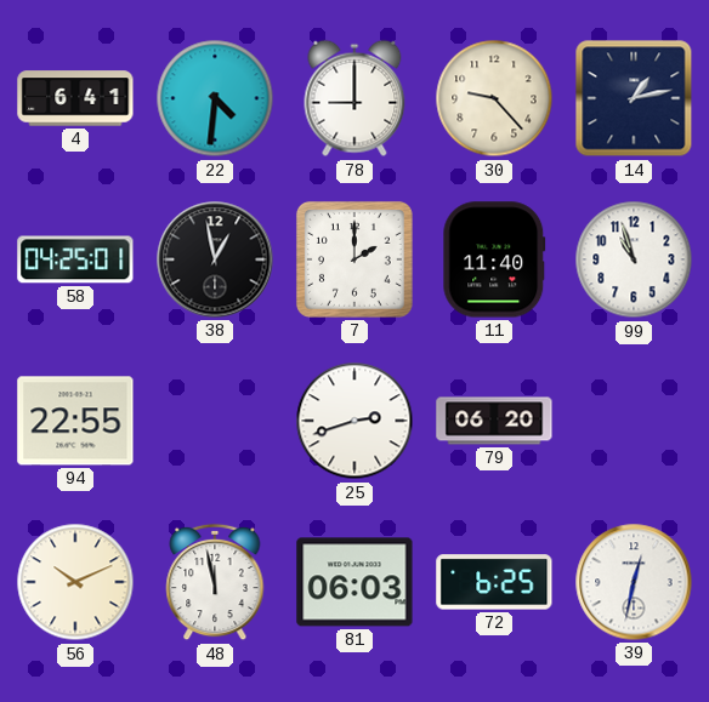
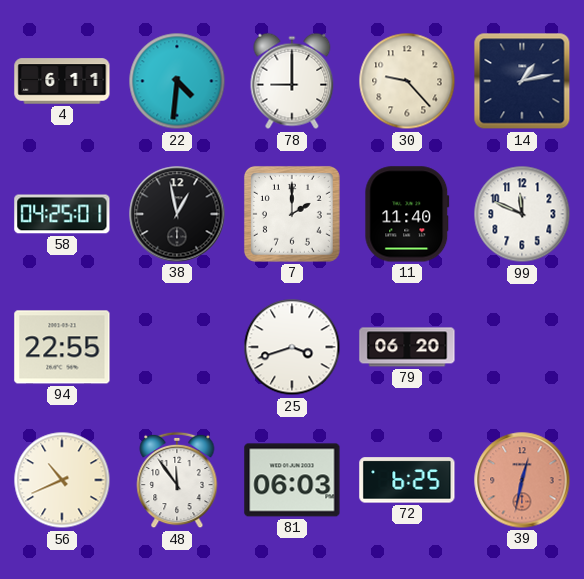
4: 6:41 -> 6:11
99: 10:57 -> 11:49
25: 2:42 -> 3:42
56: 10:11 -> 10:41
48: 11:58 -> 11:54
39 dial: white -> salmon
